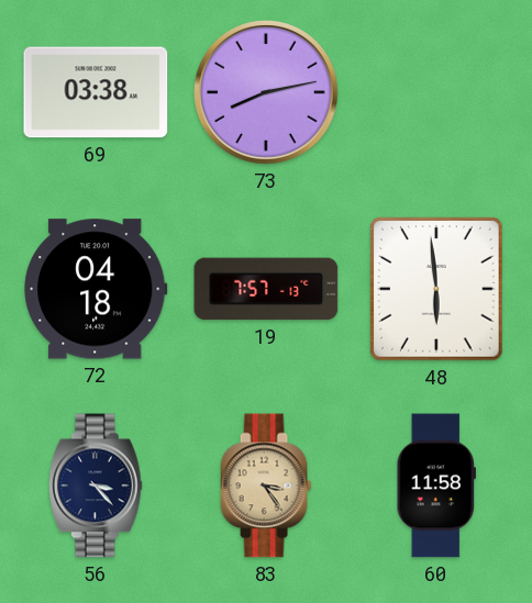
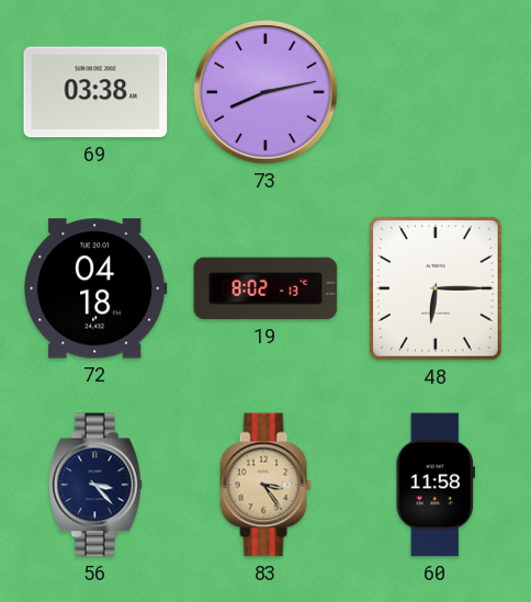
19: 7:57 -> 8:02
48: 5:59 -> 6:15
